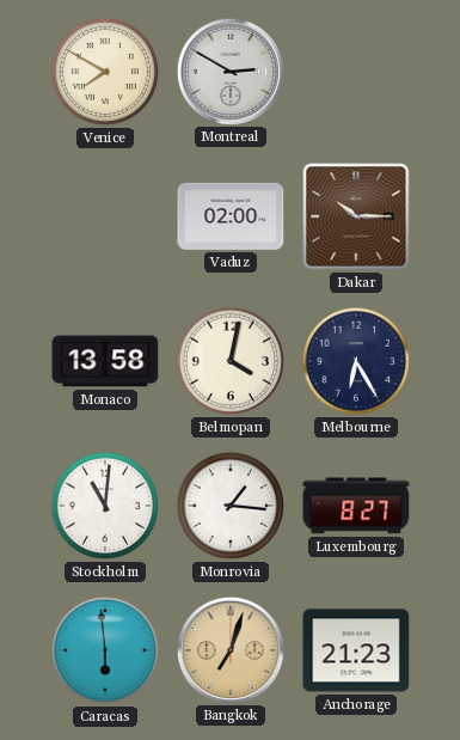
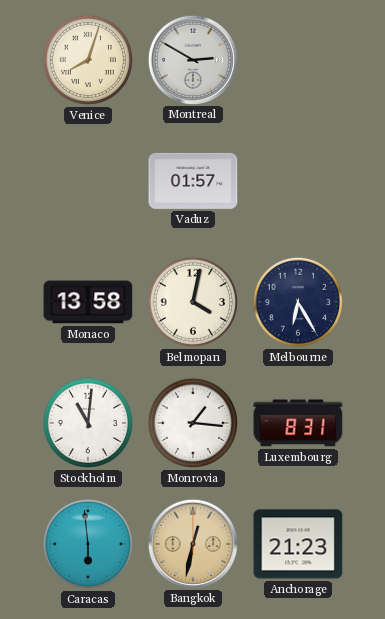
Venice: 7:50 -> 8:03
Vaduz: 02:00 -> 01:57
Dakar: 10:15 -> none
Luxembourg: 8:27 -> 8:31
Bangkok: 7:03 -> 12:32
